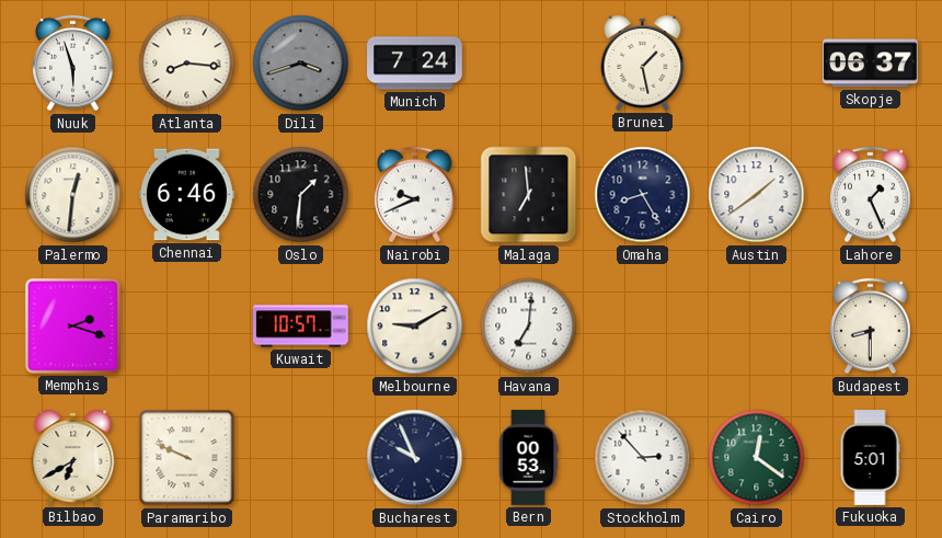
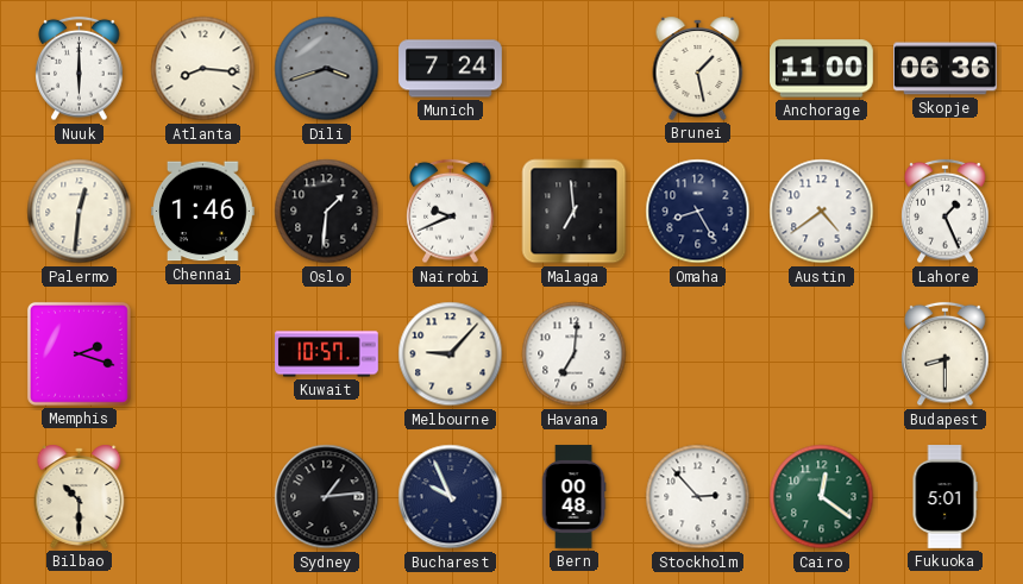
Nuuk: 5:57 -> 6:00
Anchorage: none -> 11:00
Skopje: 06:37 -> 06:36
Chennai: 6:46 -> 1:46
Austin: 1:39 -> 4:39
Melbourne: 9:10 -> 9:07
Bilbao: 6:40 -> 10:30
Paramaribo: 9:49 -> none
Sydney: none -> 1:14
Bern: 00:53 -> 00:48
